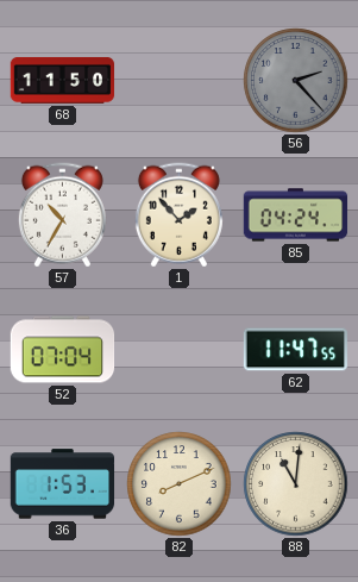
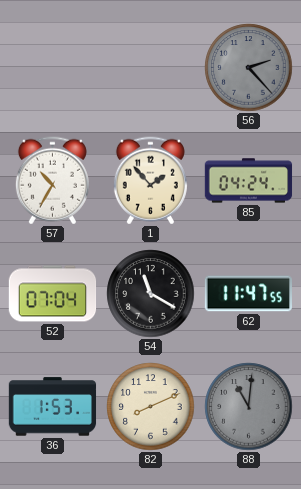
68: 11:50 -> none
54: none -> 11:20
88 dial: cream -> grey
